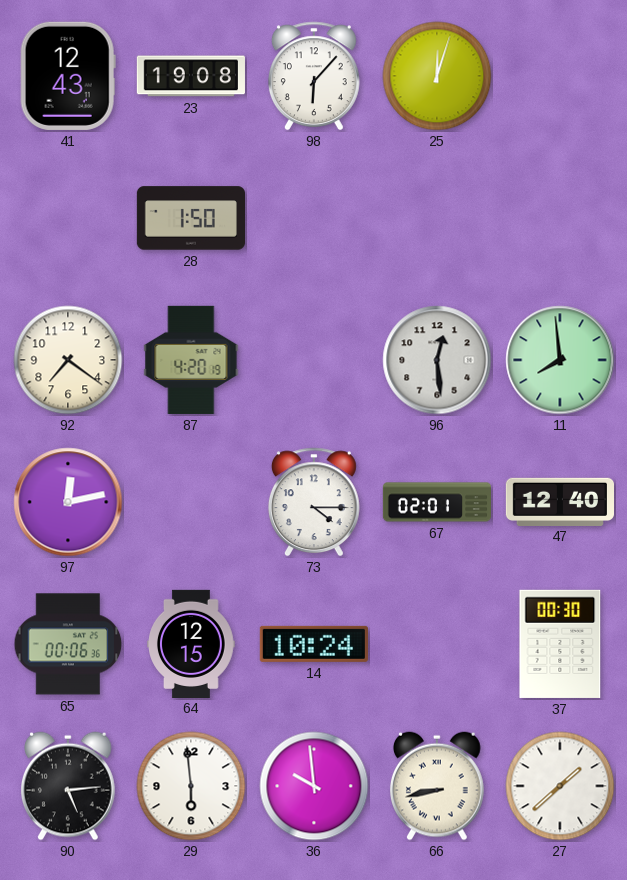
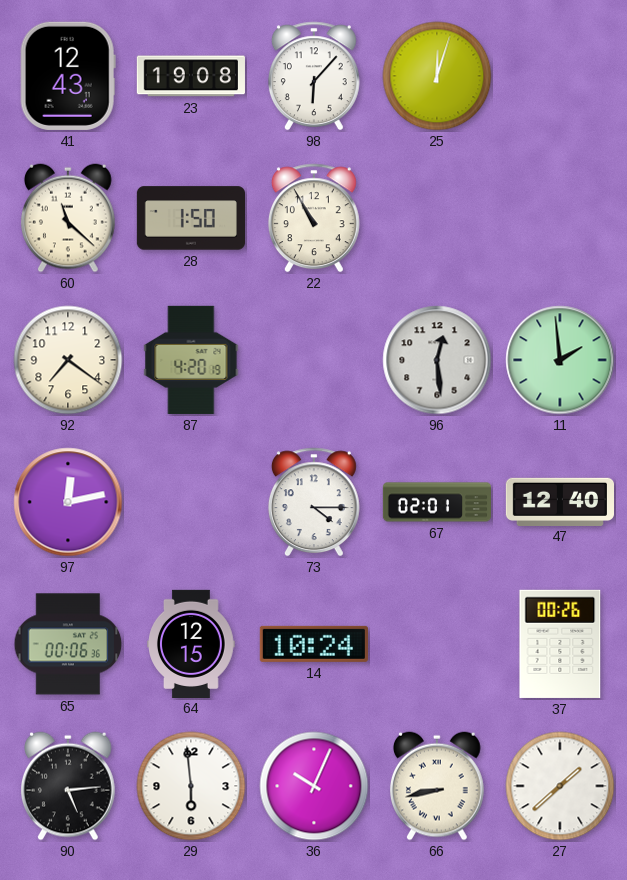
60: none -> 11:22
22: none -> 10:55
11: 7:59 -> 1:59
37: 00:30 -> 00:26
36: 9:59 -> 10:04
